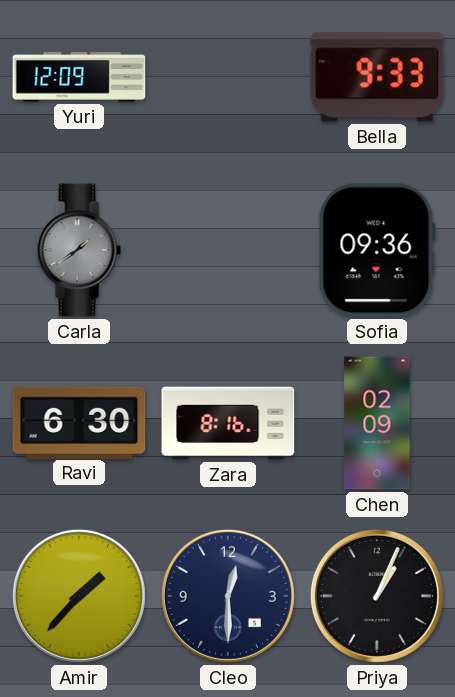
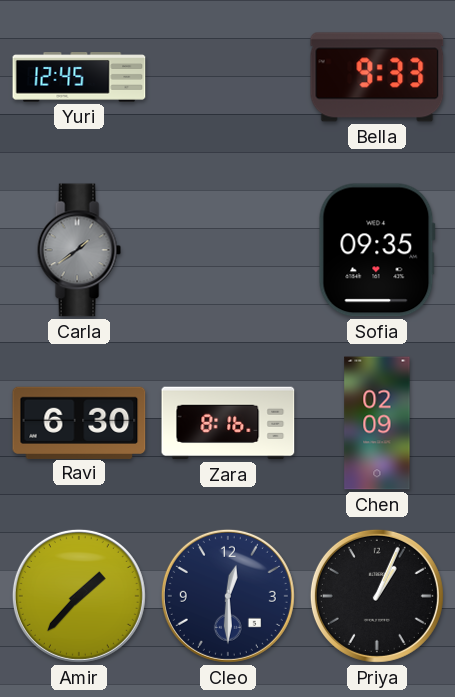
Yuri: 12:09 -> 12:45
Sofia: 09:36 -> 09:35
